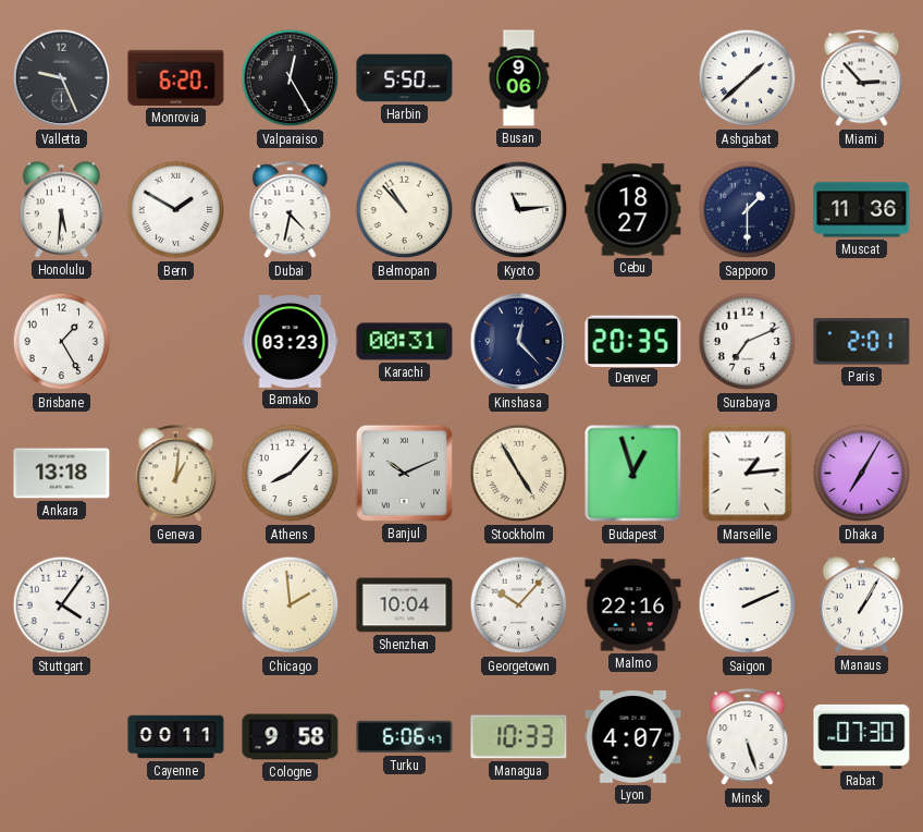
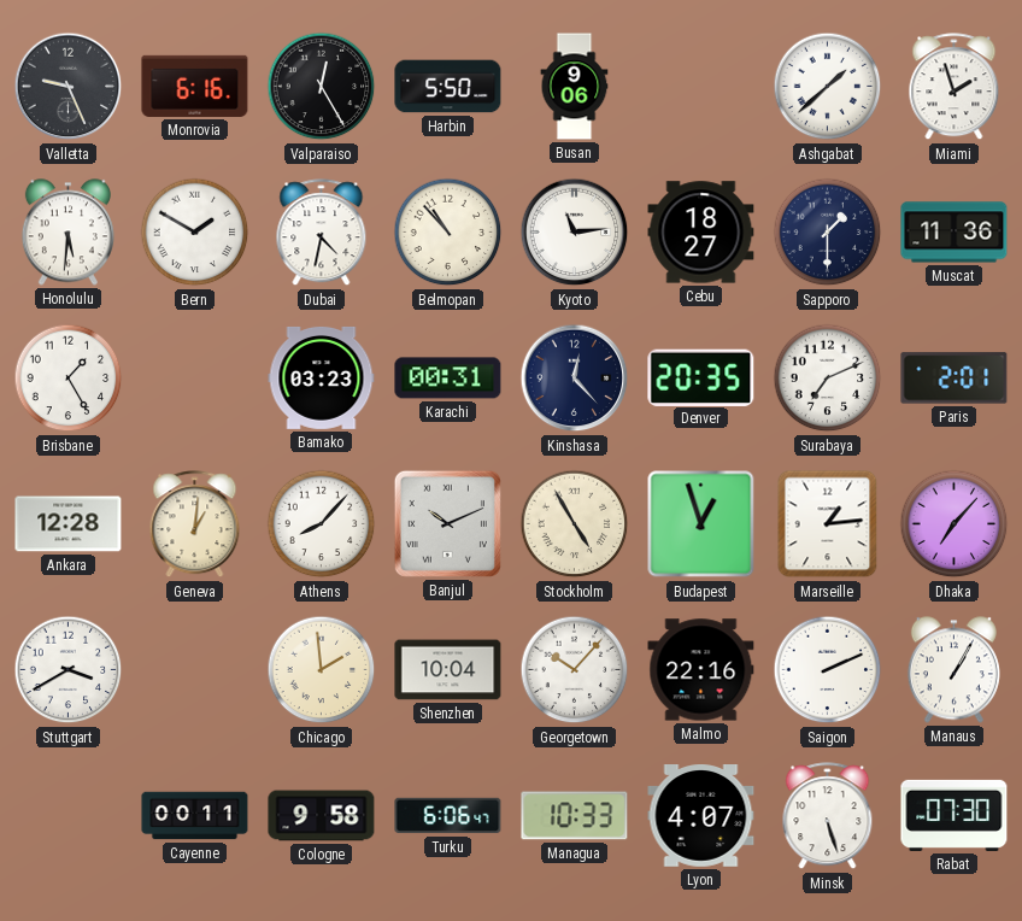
Monrovia: 6:20 -> 6:16
Miami: 2:53 -> 1:57
Ankara: 13:18 -> 12:28
Dhaka: 7:05 -> 7:07
Stuttgart: 4:06 -> 3:40
